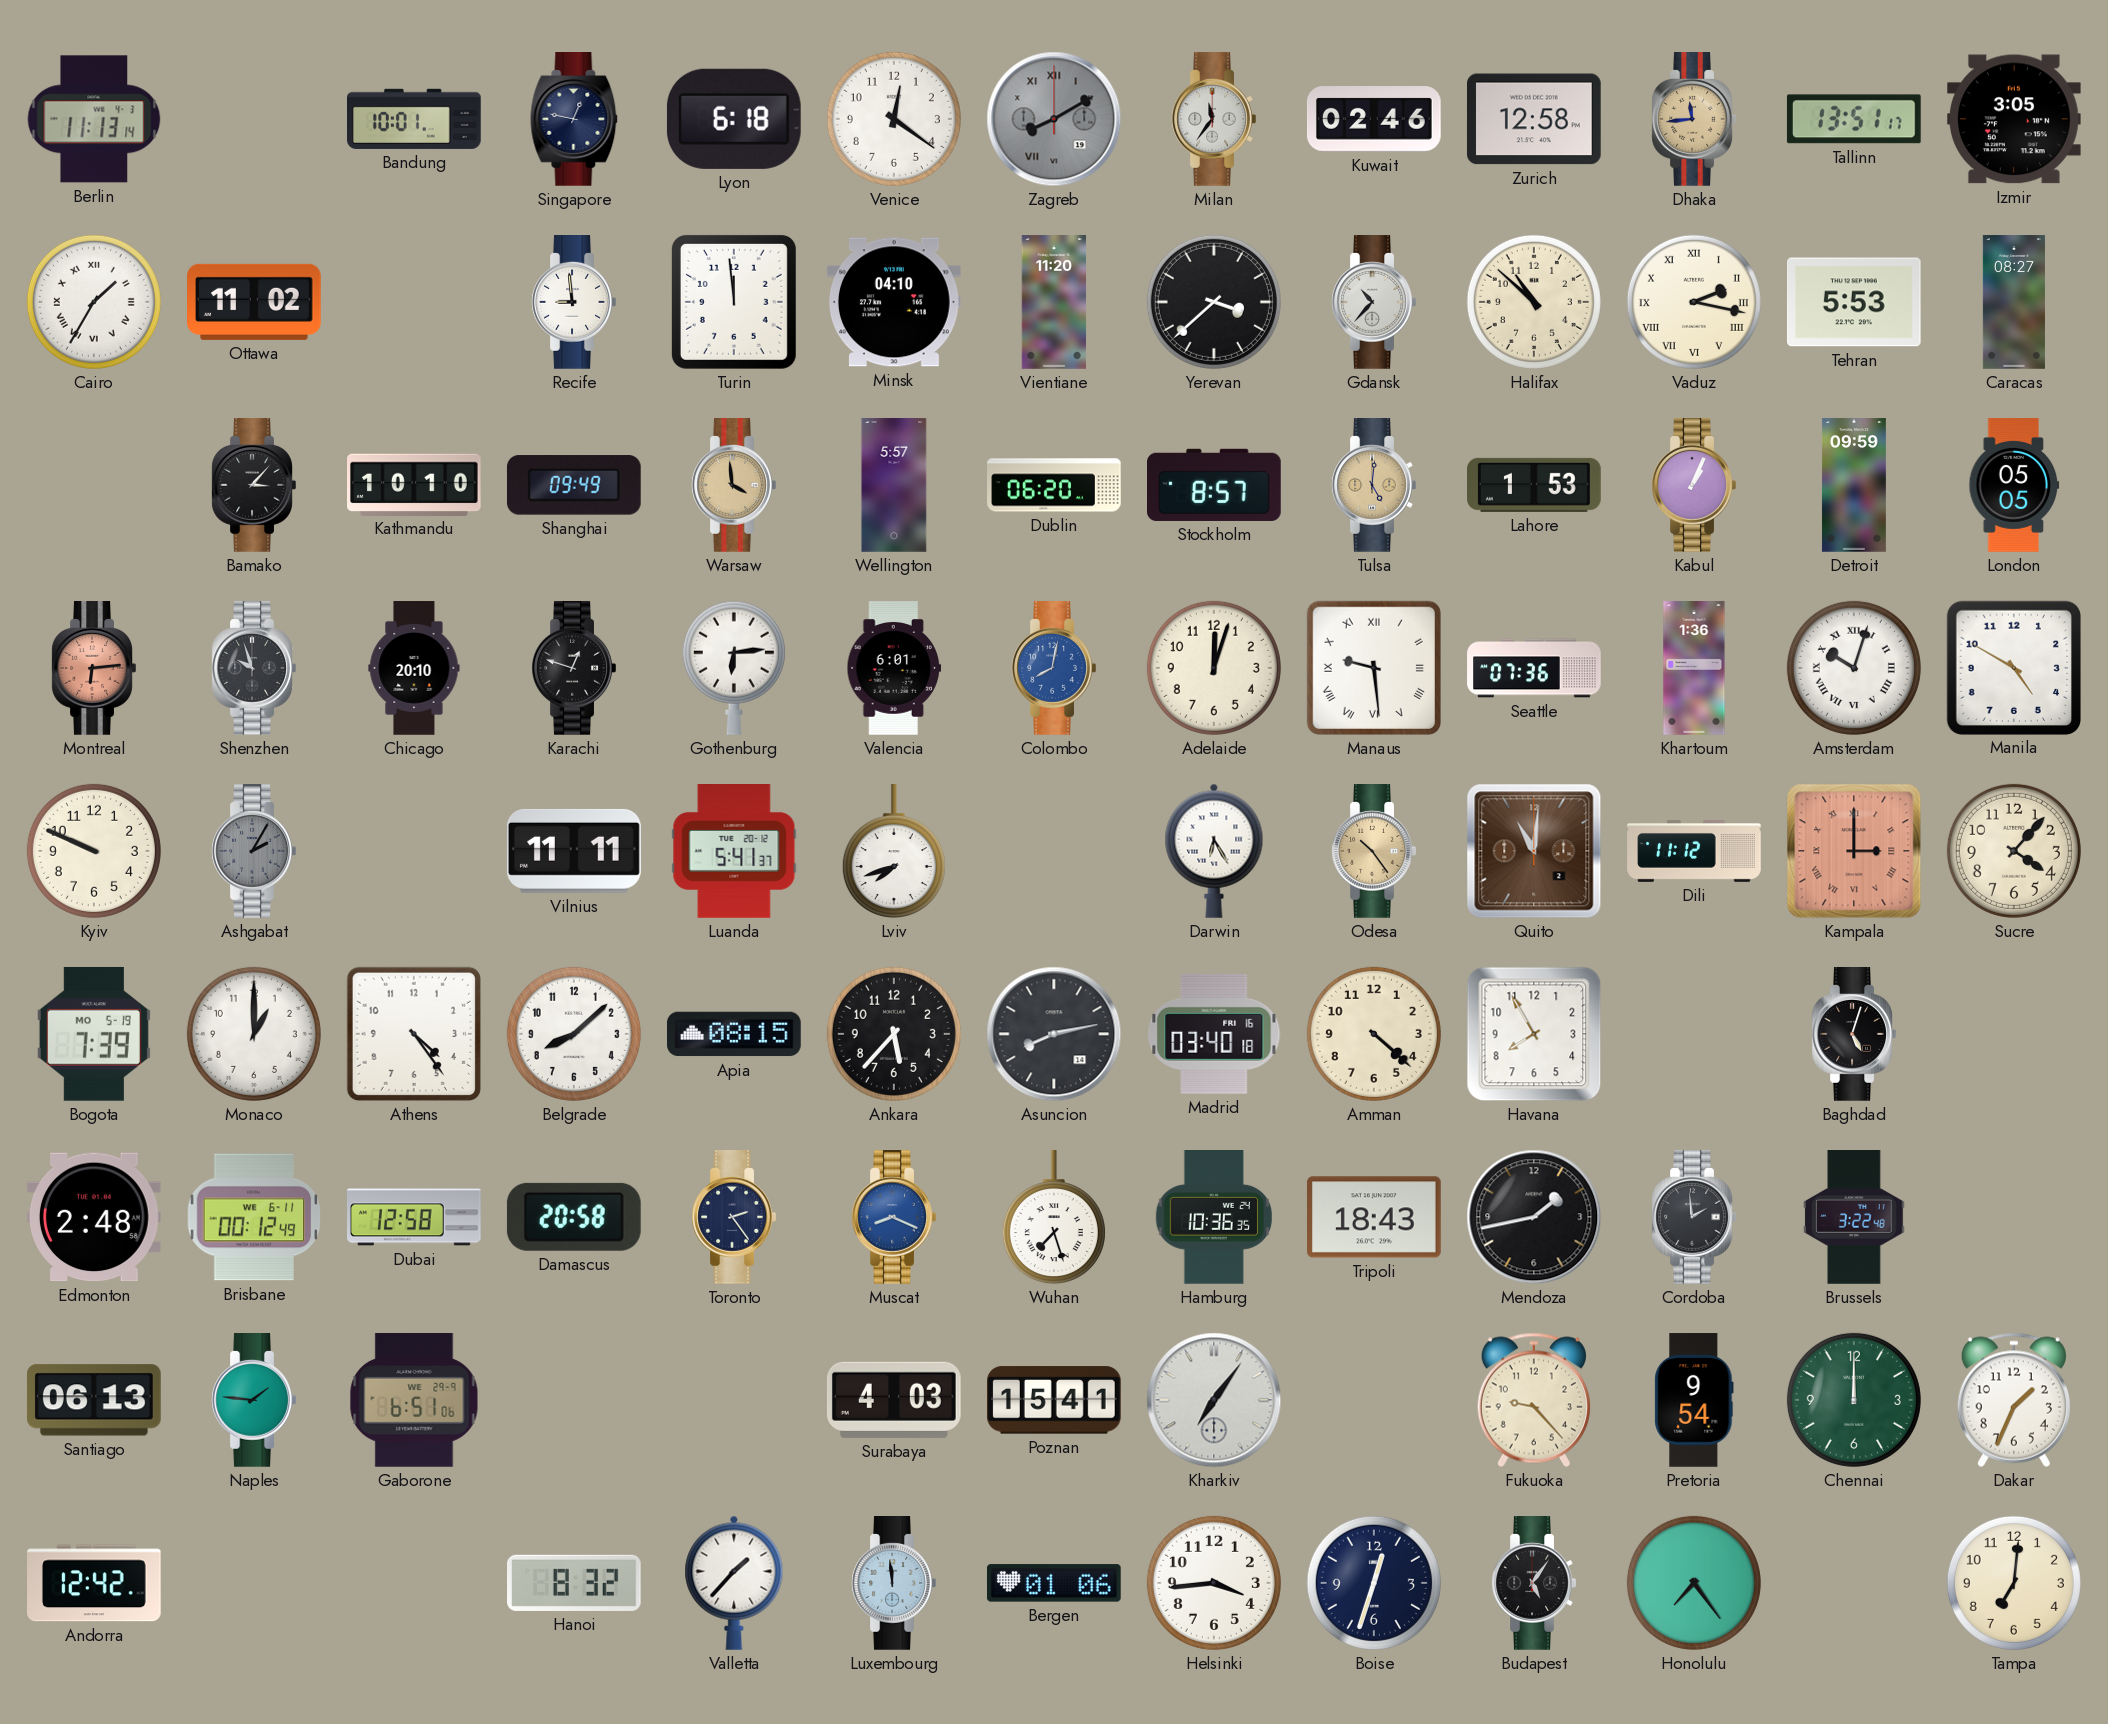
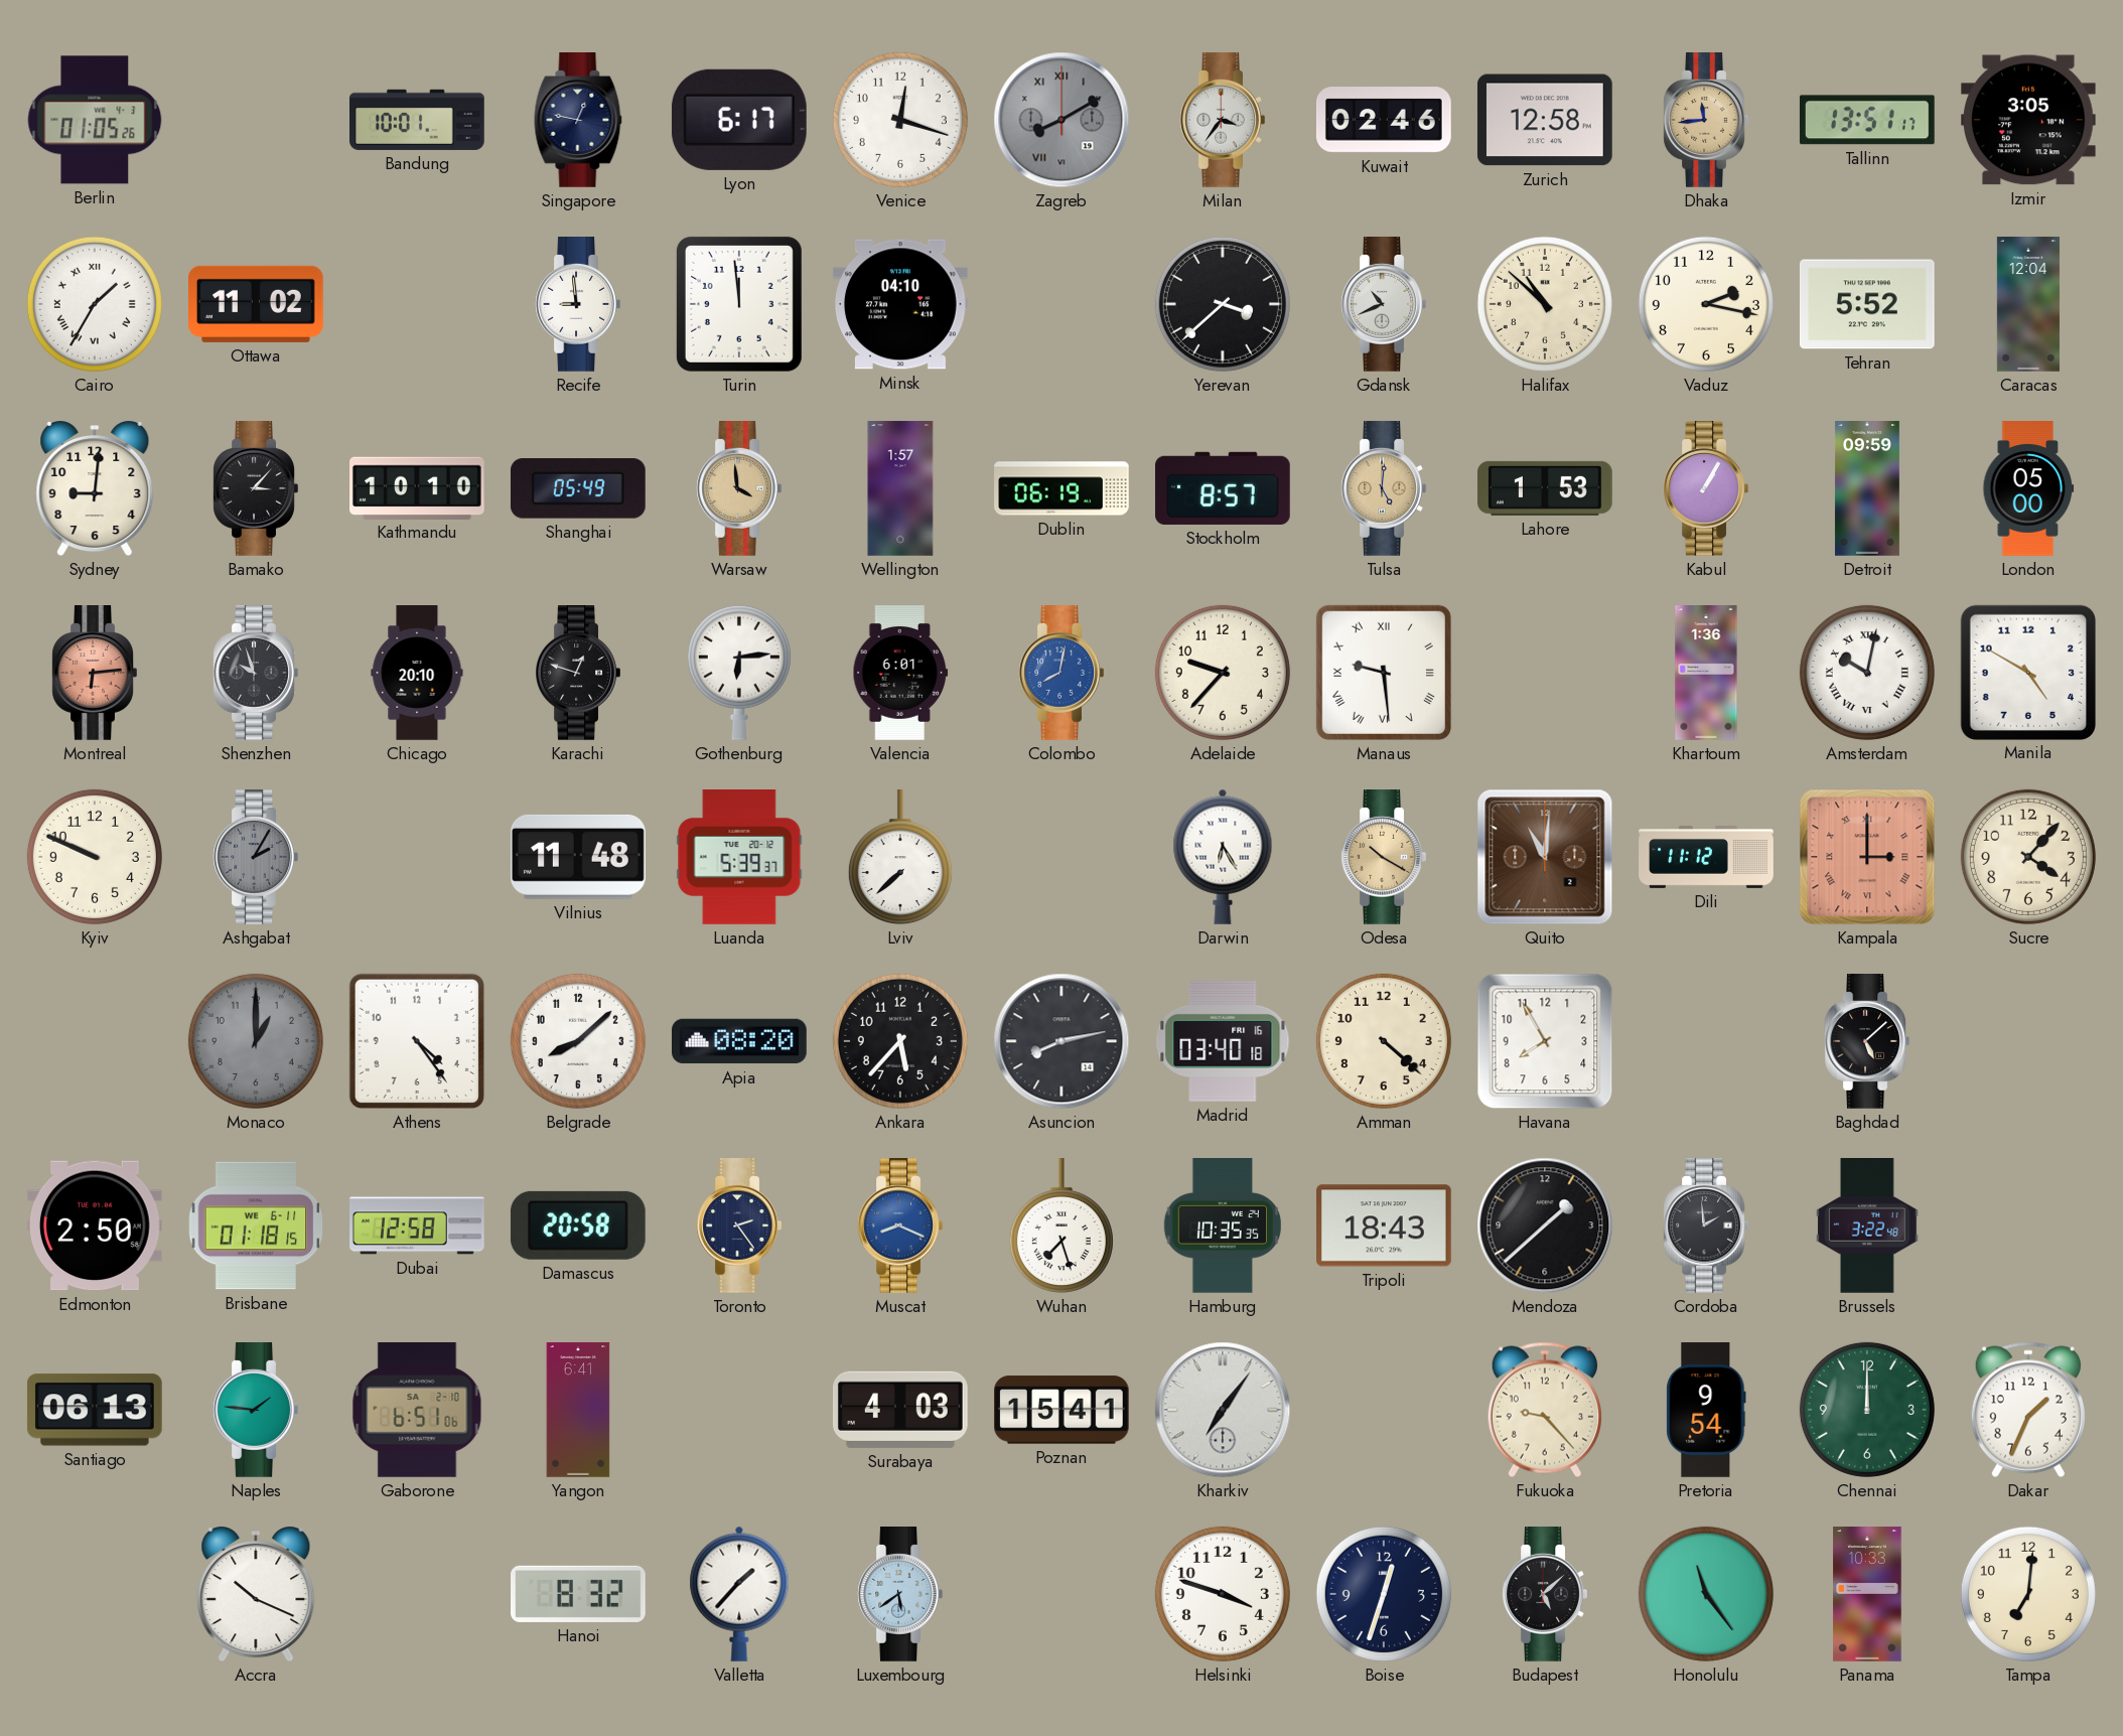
Berlin: 11:13 -> 01:05
Lyon: 6:18 -> 6:17
Venice: 12:21 -> 12:18
Milan: 11:36 -> 3:36
Vientiane: 11:20 -> none
Gdansk: 10:37 -> 10:41
Vaduz numerals: Roman -> Arabic
Tehran: 5:53 -> 5:52
Caracas: 08:27 -> 12:04
Sydney: none -> 9:01
Shanghai: 09:49 -> 05:49
Wellington: 5:57 -> 1:57
Dublin: 06:20 -> 06:19
Kabul: 1:04 -> 1:05
London: 05:05 -> 05:00
Adelaide: 12:03 -> 9:37
Seattle: 07:36 -> none
Amsterdam: 10:03 -> 10:02
Vilnius: 11:11 -> 11:48
Luanda: 5:41 -> 5:39
Lviv: 7:42 -> 7:38
Odesa: 10:24 -> 10:20
Bogota: 7:39 -> none
Monaco dial: white -> grey
Apia: 08:15 -> 08:20
Baghdad: 5:03 -> 5:08
Edmonton: 2:48 -> 2:50
Brisbane: 00:12 -> 01:18
Hamburg: 10:36 -> 10:35
Mendoza: 1:43 -> 1:38
Gaborone date: WE 29-9 -> SA 2-10
Yangon: none -> 6:41
Andorra: 12:42 -> none
Accra: none -> 10:19
Luxembourg: 11:59 -> 5:39
Bergen: 01:06 -> none
Helsinki: 3:44 -> 3:48
Budapest: 5:06 -> 5:08
Honolulu: 7:24 -> 11:24
Panama: none -> 10:33
